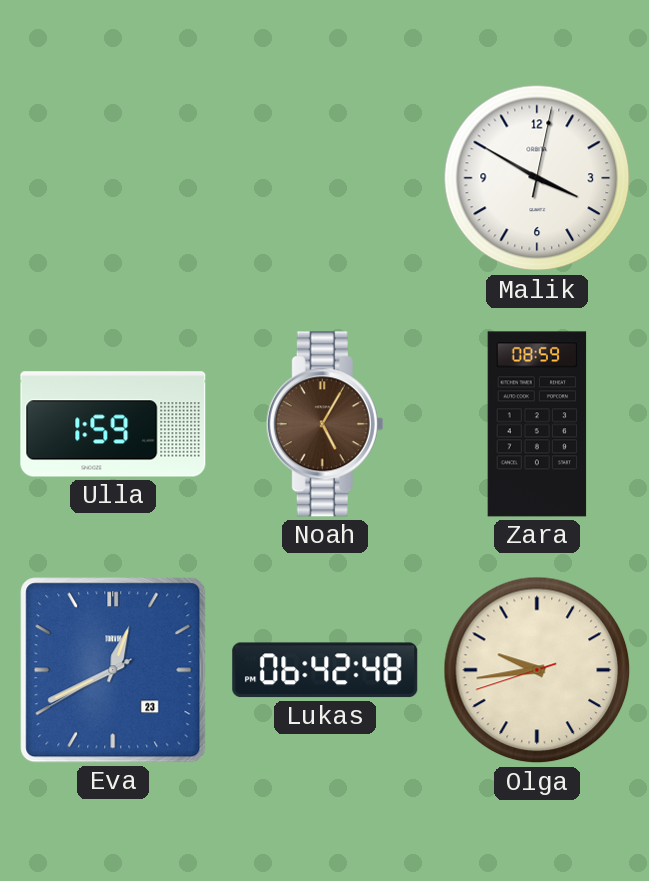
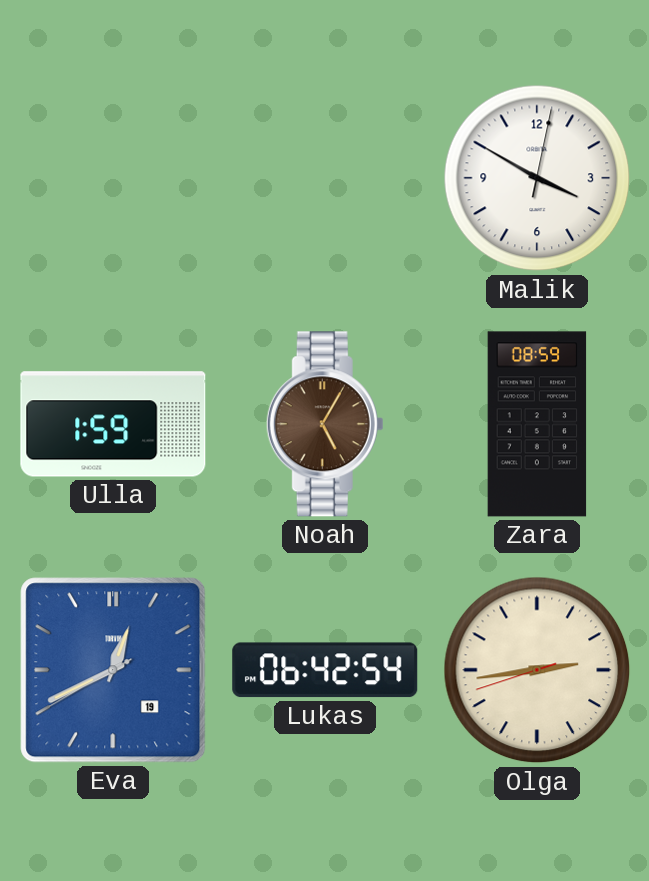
Eva date: 23 -> 19
Lukas: 06:42:48 -> 06:42:54
Olga: 9:43 -> 2:43
